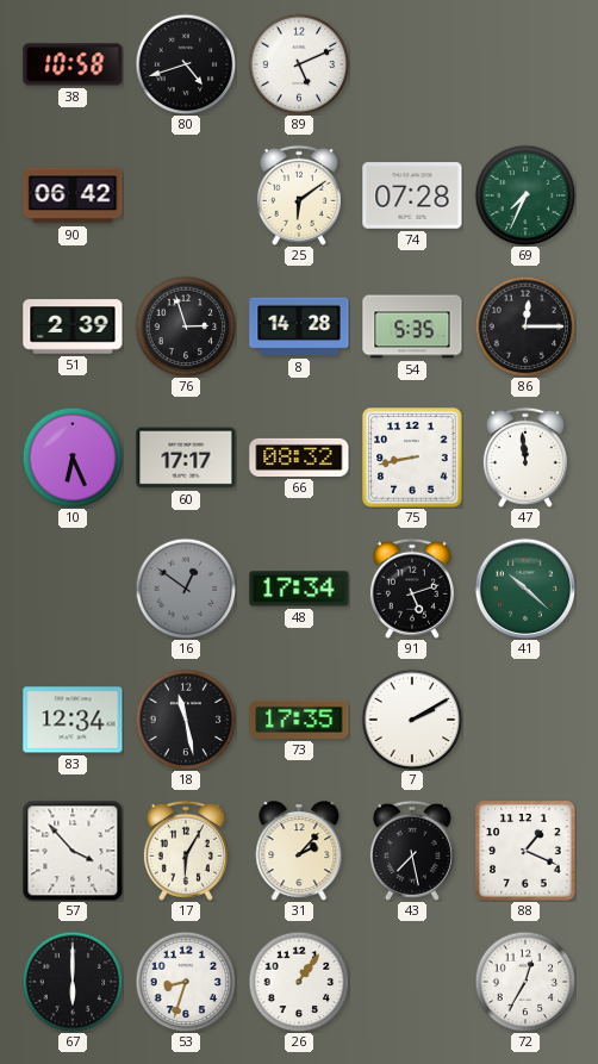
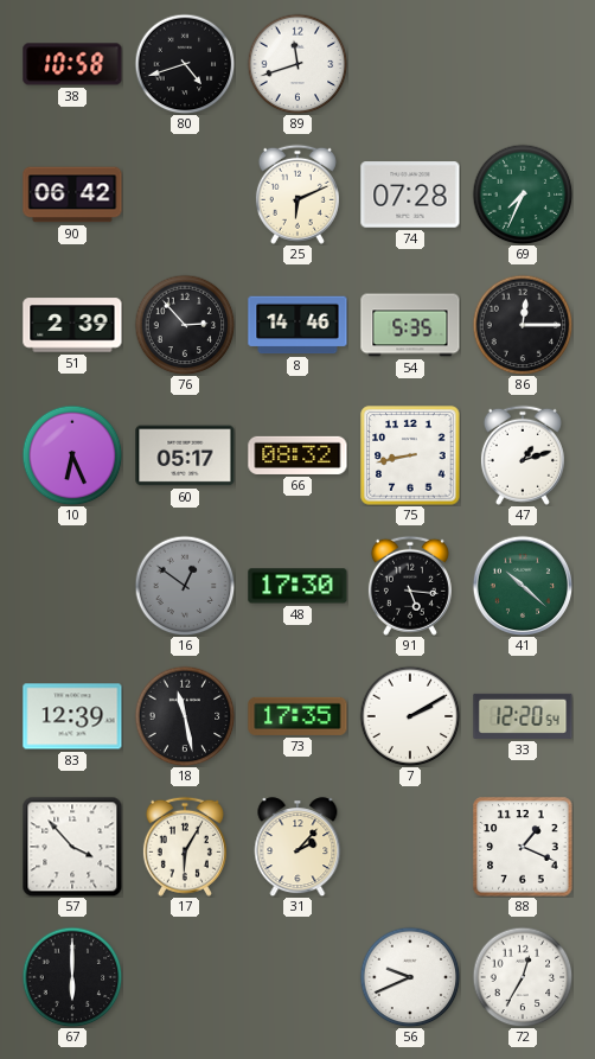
89: 5:11 -> 11:42
25: 6:09 -> 6:11
76: 2:57 -> 2:53
8: 14:28 -> 14:46
60: 17:17 -> 05:17
47: 11:59 -> 1:12
48: 17:34 -> 17:30
91: 5:12 -> 5:16
83: 12:34 -> 12:39
33: none -> 12:20
43: 7:28 -> none
53: 8:33 -> none
26: 1:06 -> none
56: none -> 9:41
